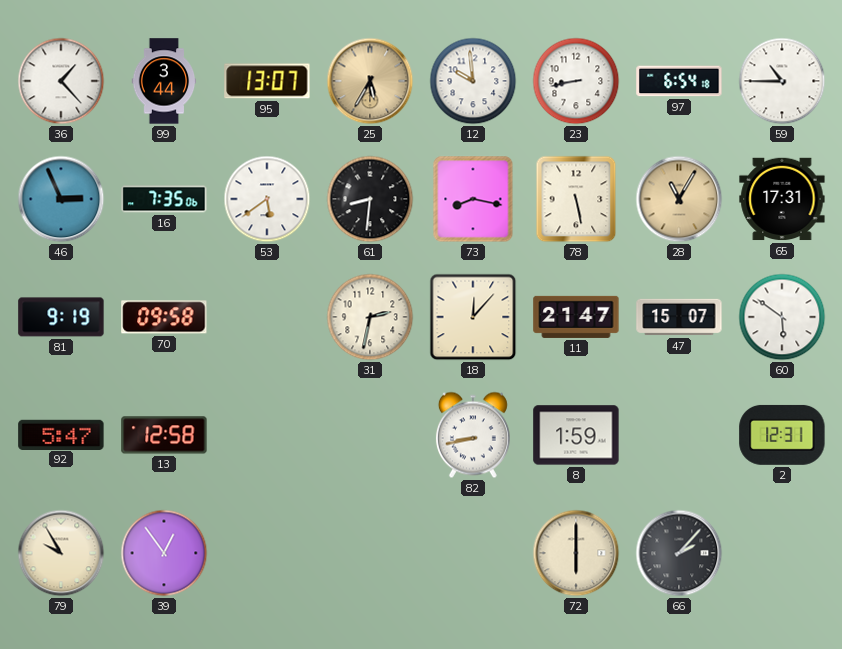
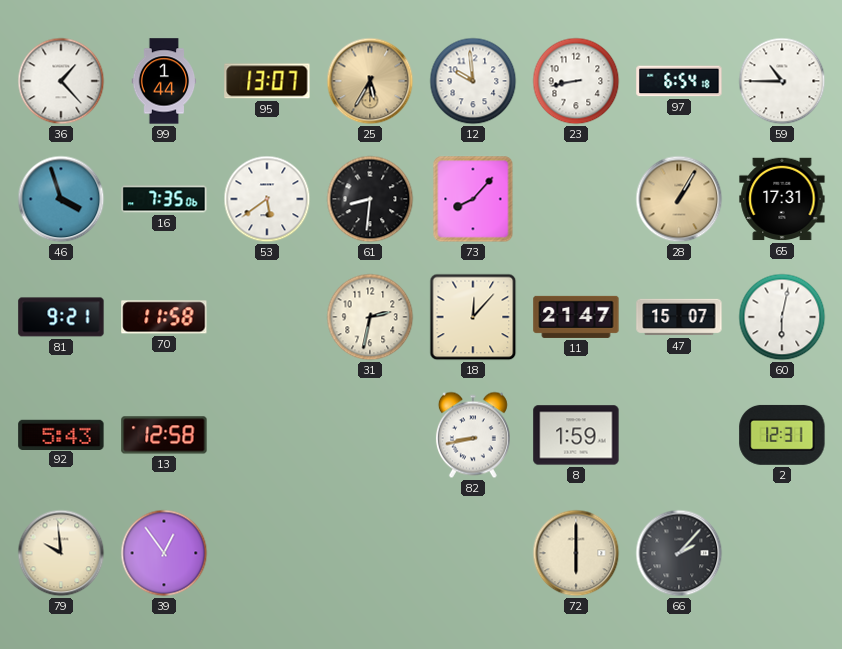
99: 3:44 -> 1:44
46: 2:56 -> 3:57
73: 8:17 -> 8:07
78: 5:28 -> none
28: 11:05 -> 1:05
81: 9:19 -> 9:21
70: 09:58 -> 11:58
60: 5:51 -> 6:02
92: 5:47 -> 5:43
79: 9:55 -> 9:59
